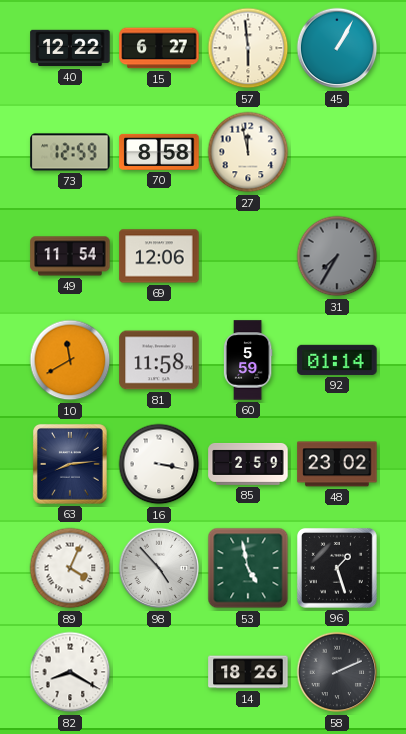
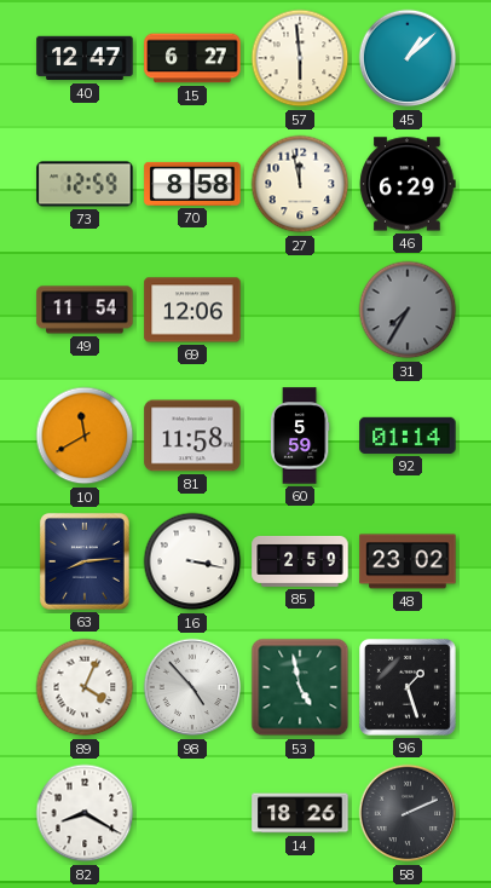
40: 12:22 -> 12:47
45: 1:05 -> 1:08
46: none -> 6:29
